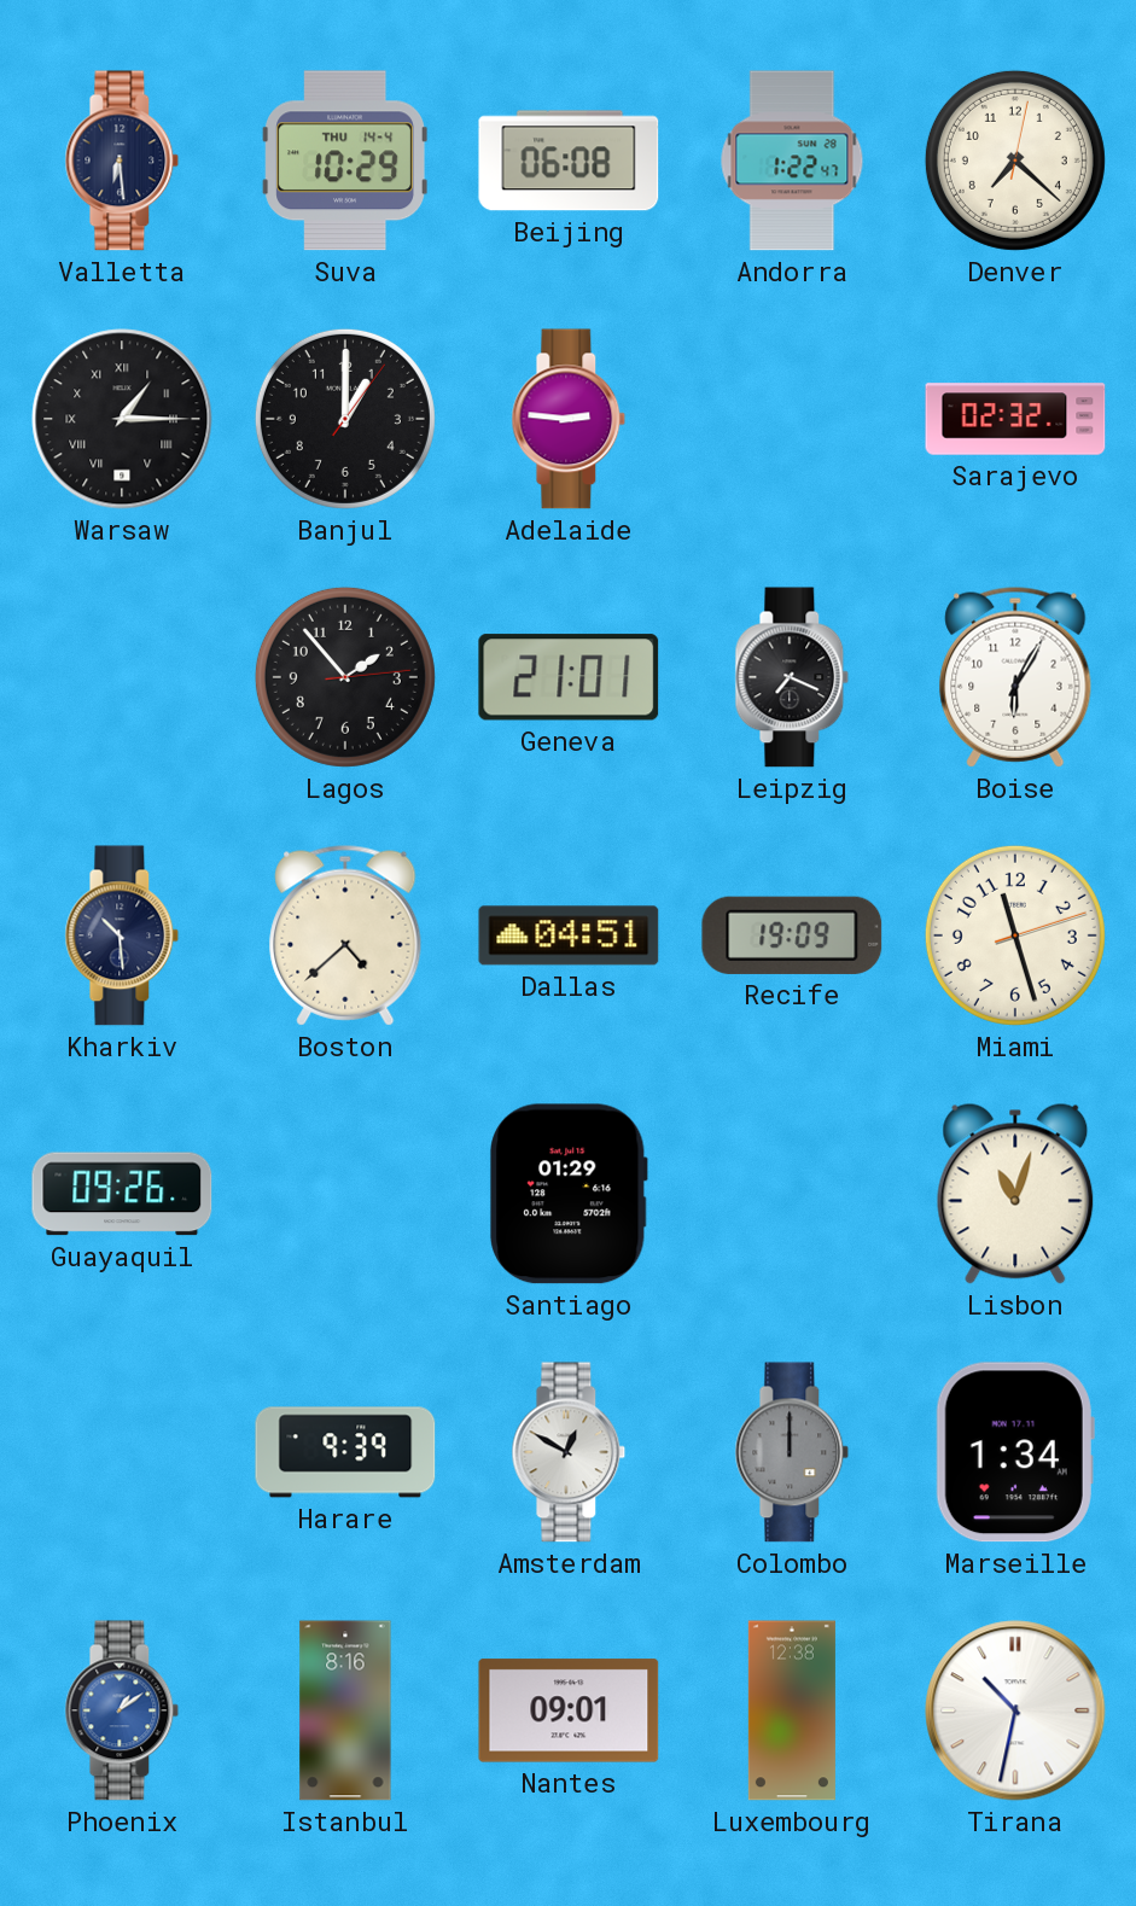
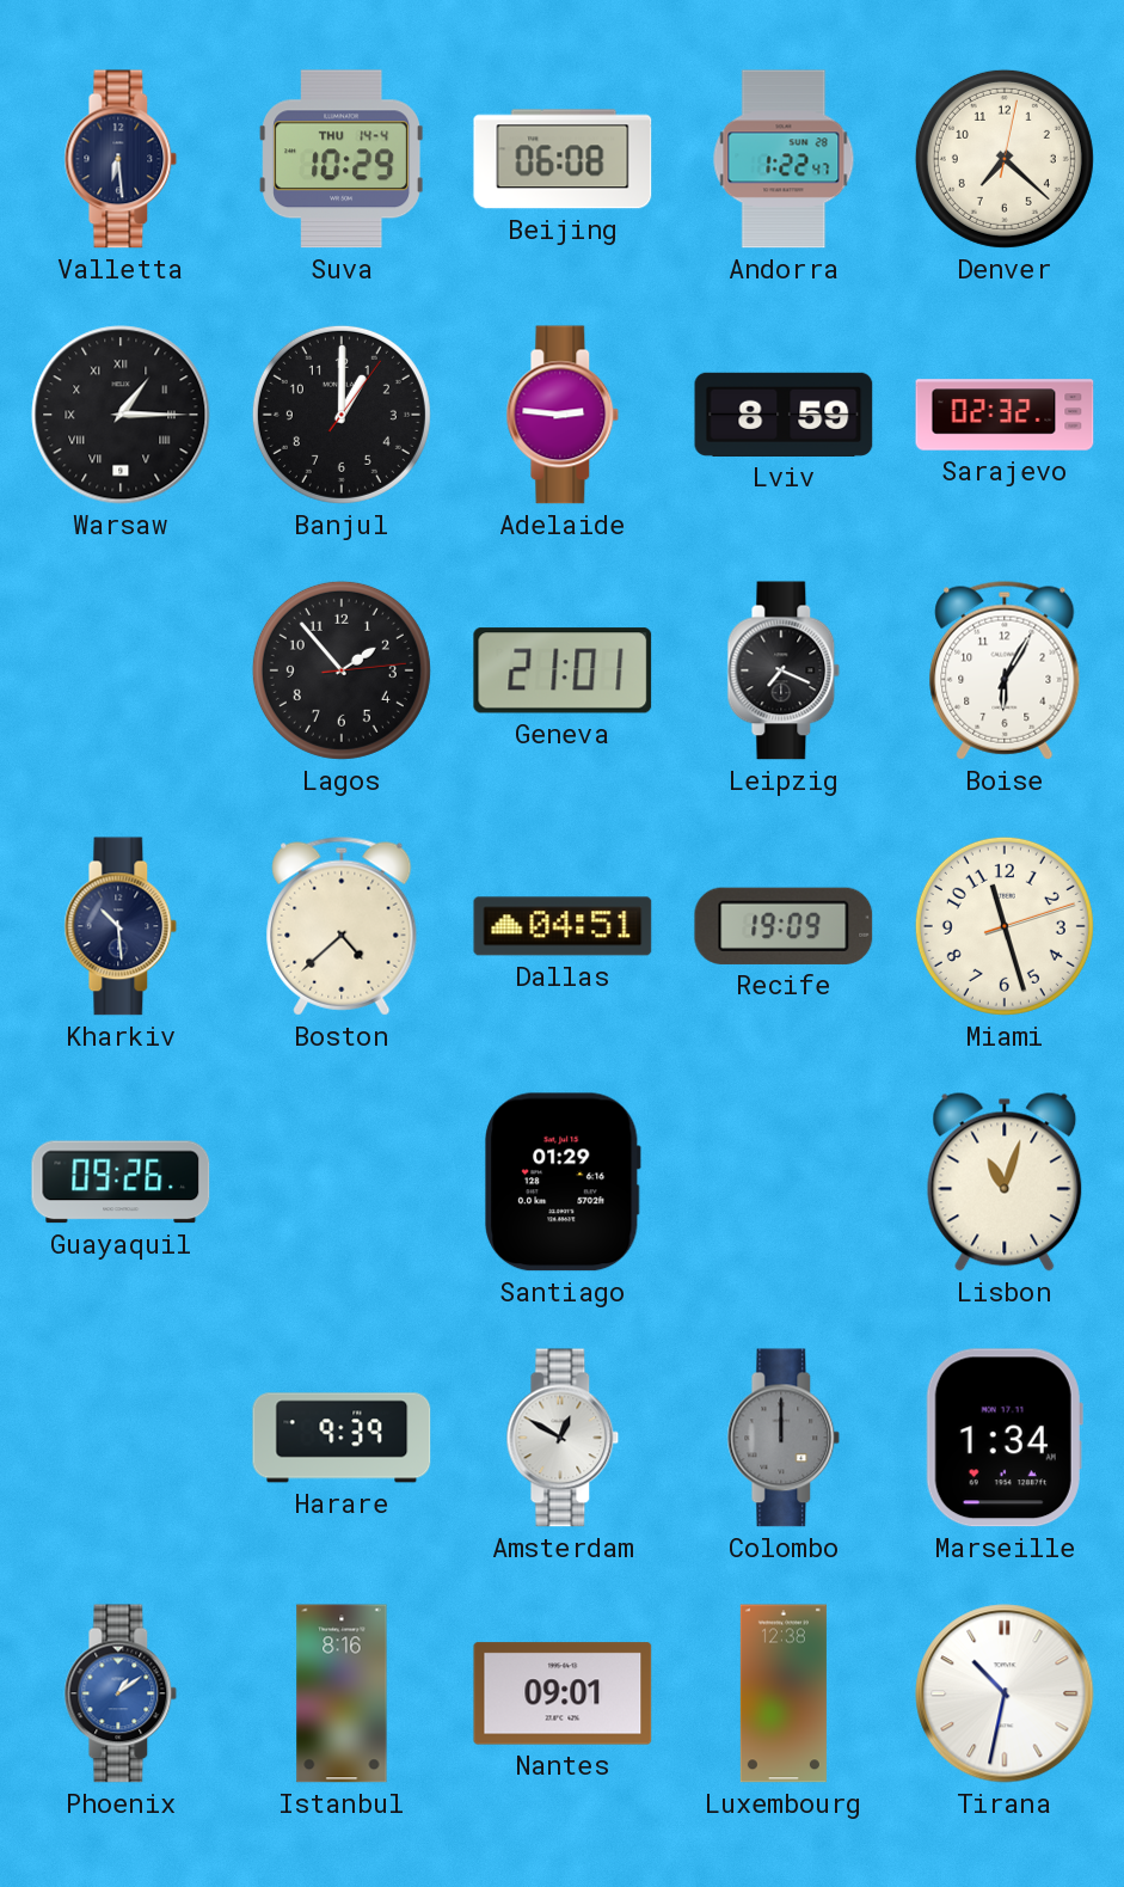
Lviv: none -> 8:59
